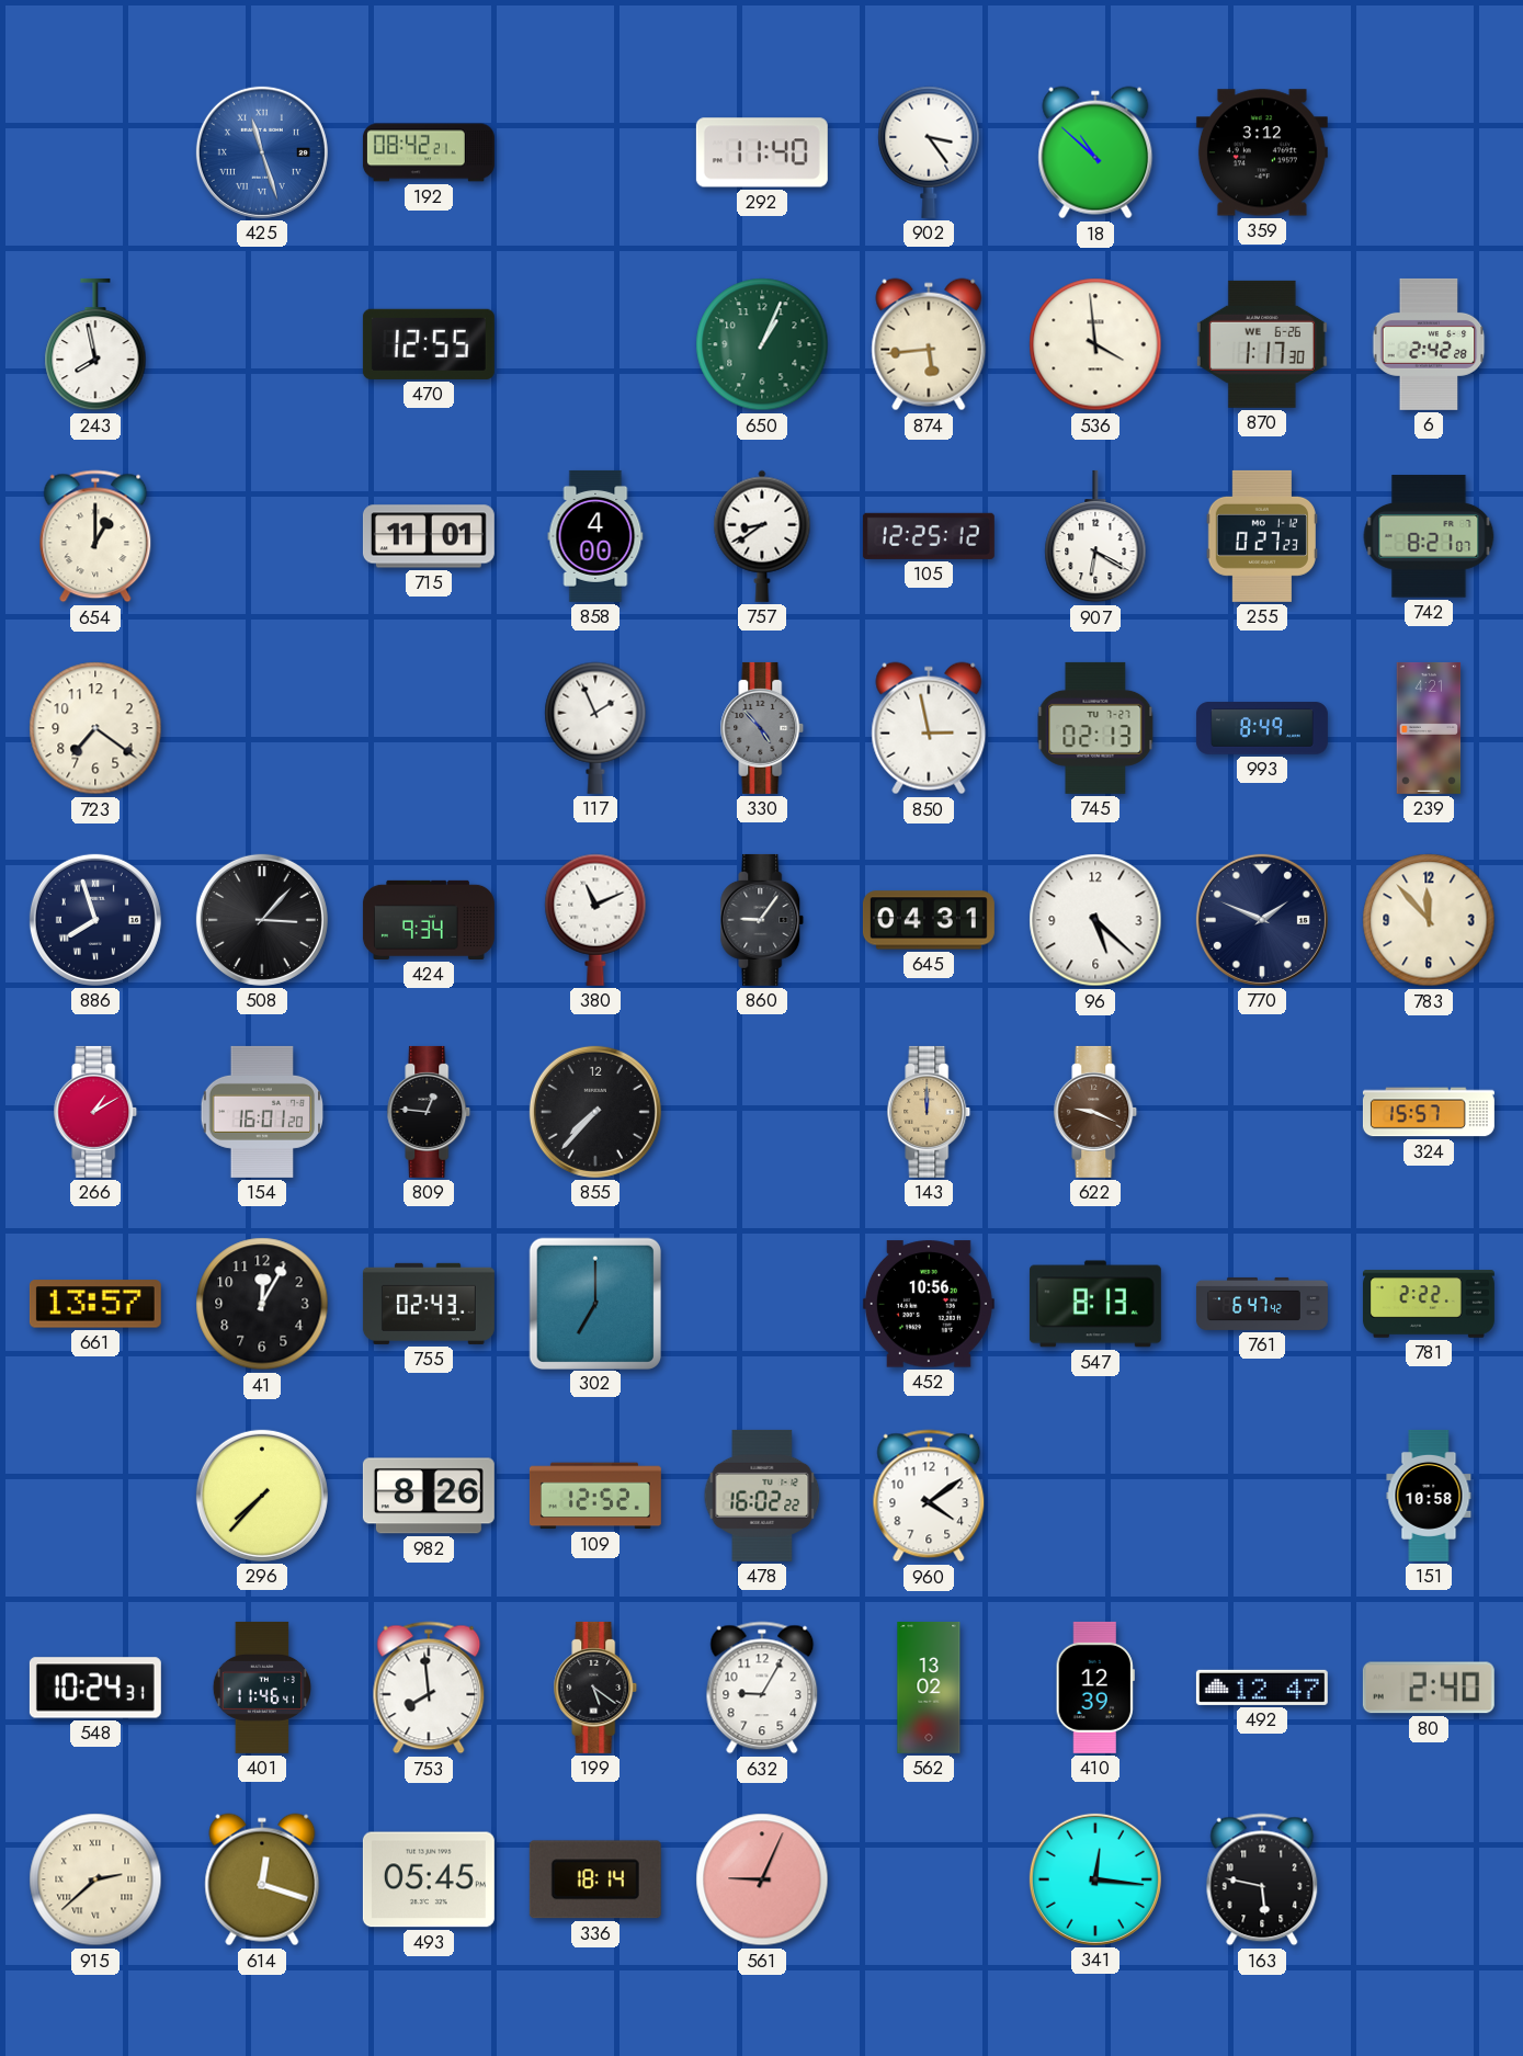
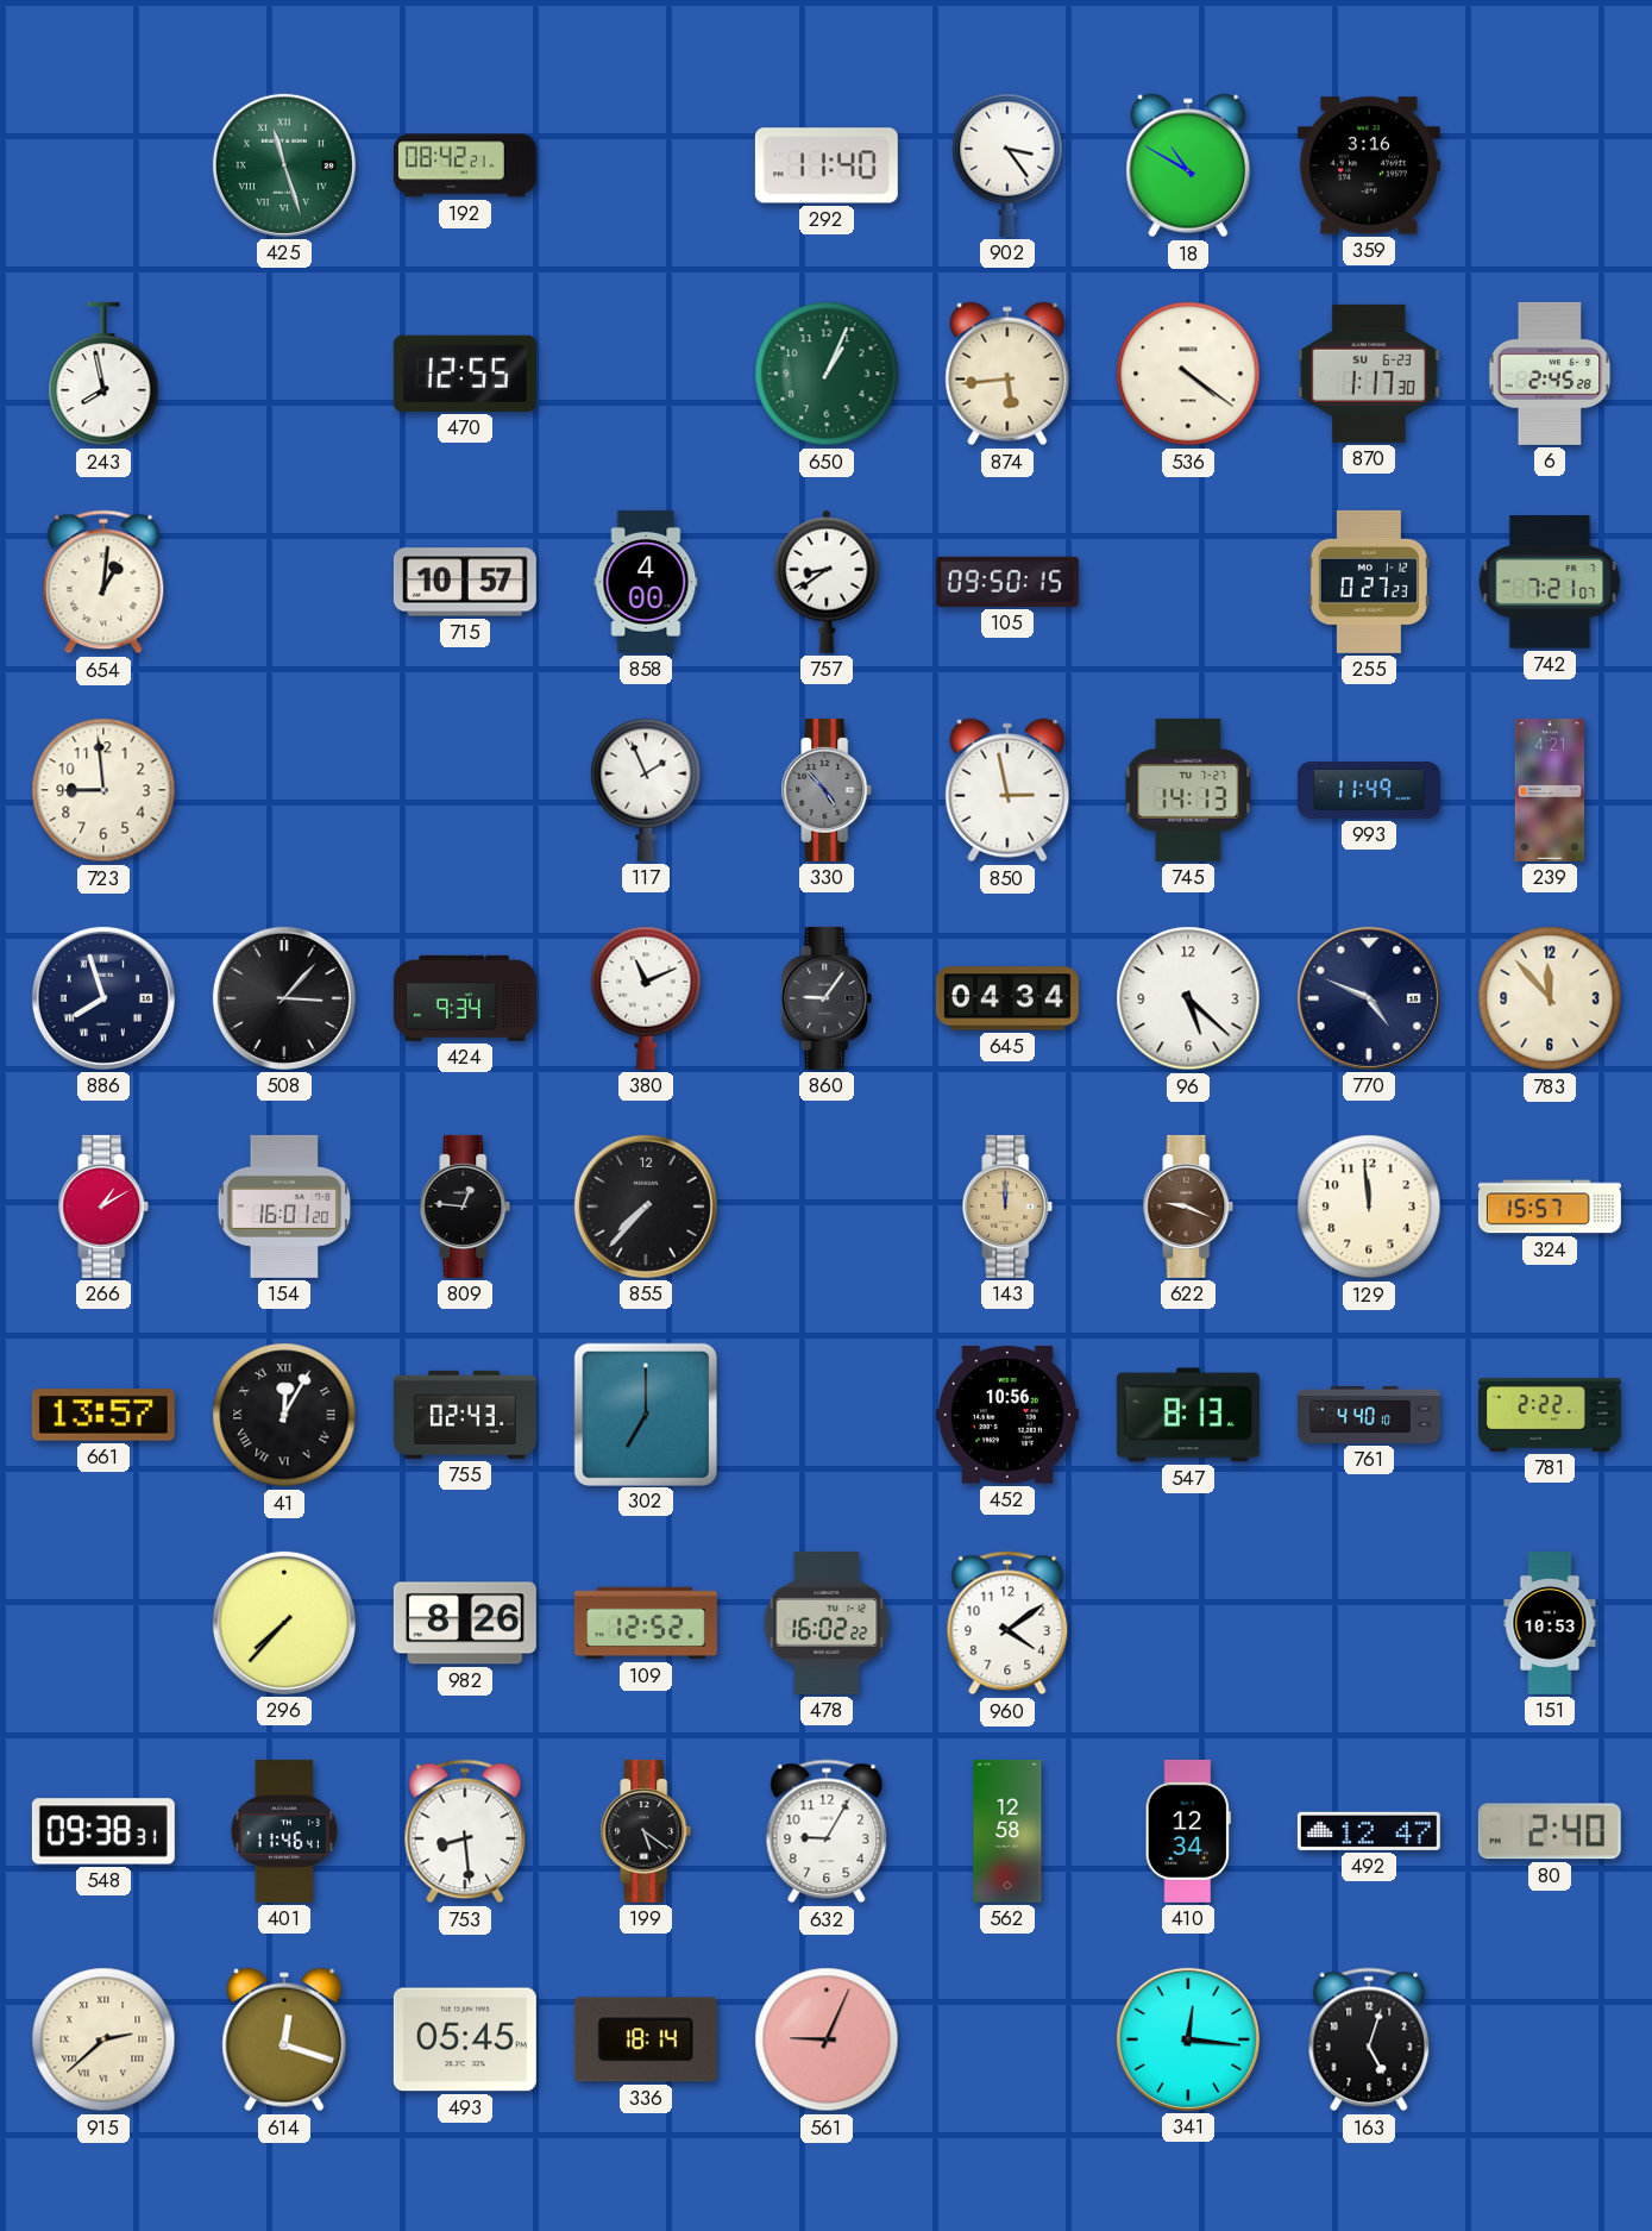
425 dial: blue -> green
18: 10:52 -> 10:50
359: 3:12 -> 3:16
536: 3:59 -> 4:21
870 date: WE 6-26 -> SU 6-23
6: 2:42 -> 2:45
654: 1:00 -> 1:01
715: 11:01 -> 10:57
105: 12:25 -> 09:50
907: 6:20 -> none
742: 8:21 -> 7:21
723: 7:21 -> 8:59
745: 02:13 -> 14:13
993: 8:49 -> 11:49
645: 04:31 -> 04:34
770: 1:49 -> 4:49
129: none -> 11:59
41 numerals: Arabic -> Roman
761: 6:47 -> 4:40
151: 10:58 -> 10:53
548: 10:24 -> 09:38
753: 7:59 -> 8:29
562: 13:02 -> 12:58
410: 12:39 -> 12:34
163: 5:47 -> 5:03
